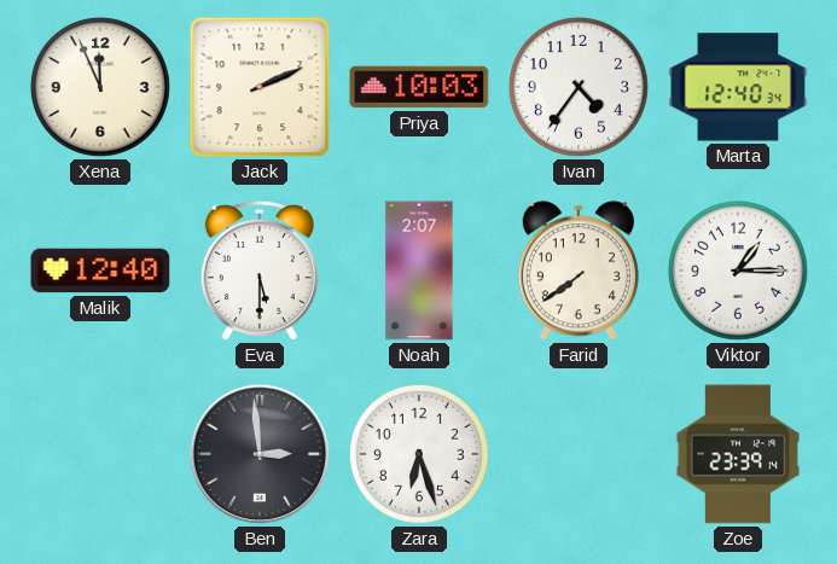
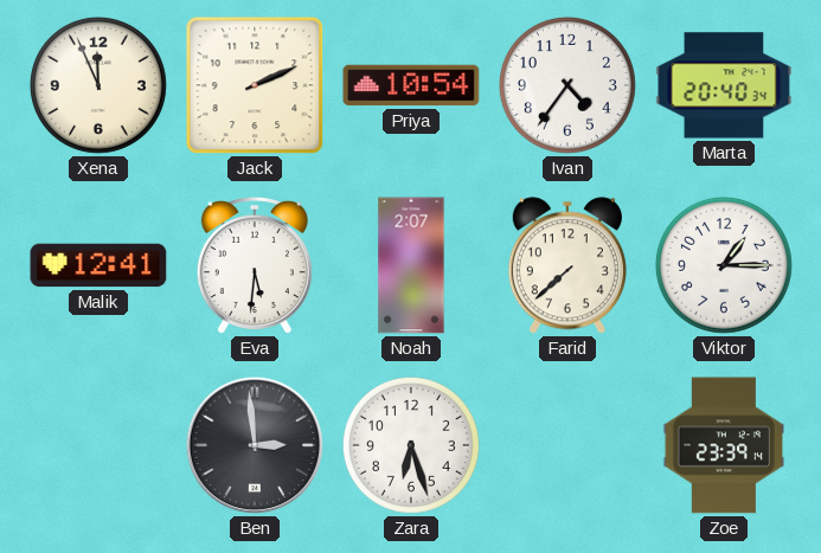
Priya: 10:03 -> 10:54
Marta: 12:40 -> 20:40
Malik: 12:40 -> 12:41
Eva: 5:30 -> 5:31
Farid: 7:39 -> 7:38
